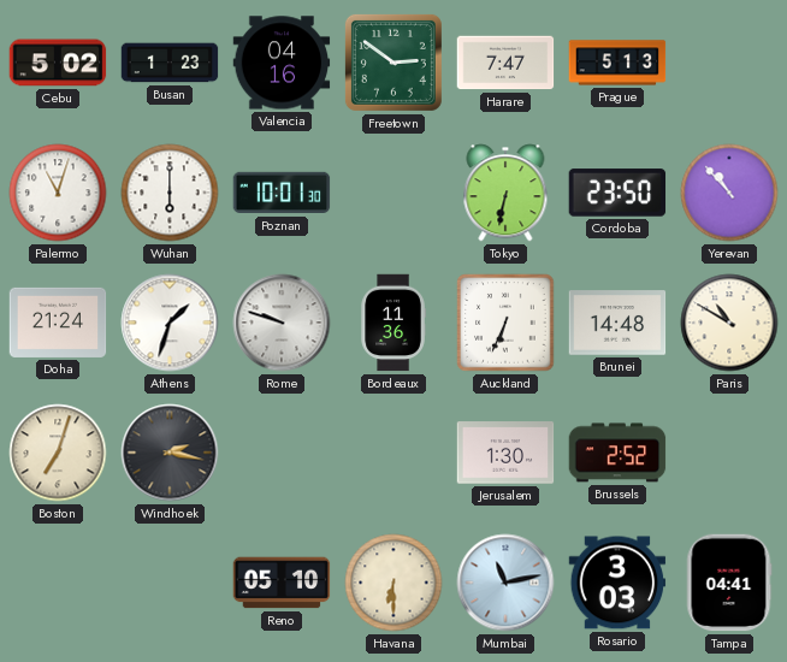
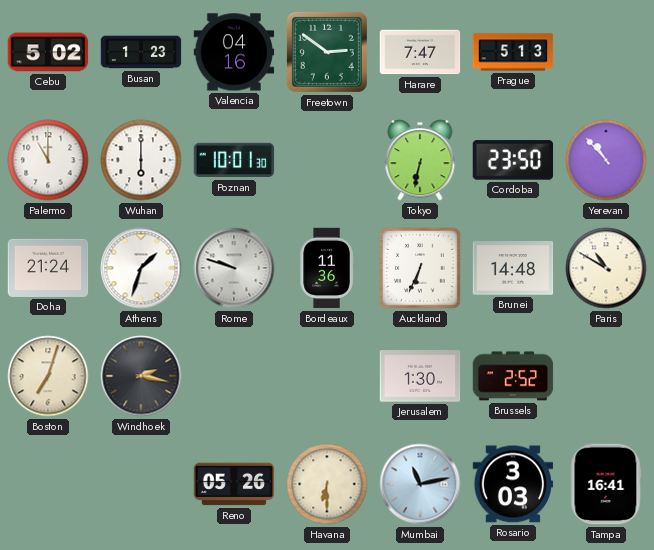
Palermo: 11:03 -> 11:00
Reno: 05:10 -> 05:26
Tampa: 04:41 -> 16:41
